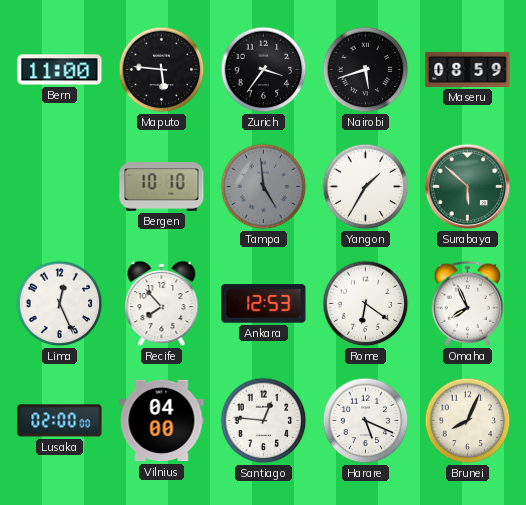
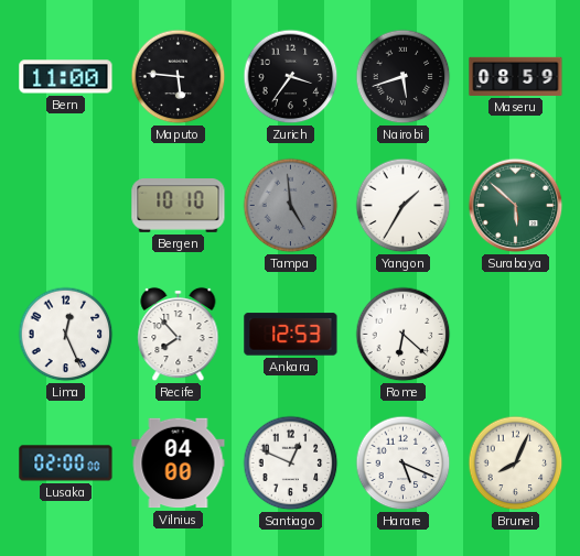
Rome: 6:21 -> 6:22
Omaha: 7:56 -> none
Santiago: 12:46 -> 12:49
